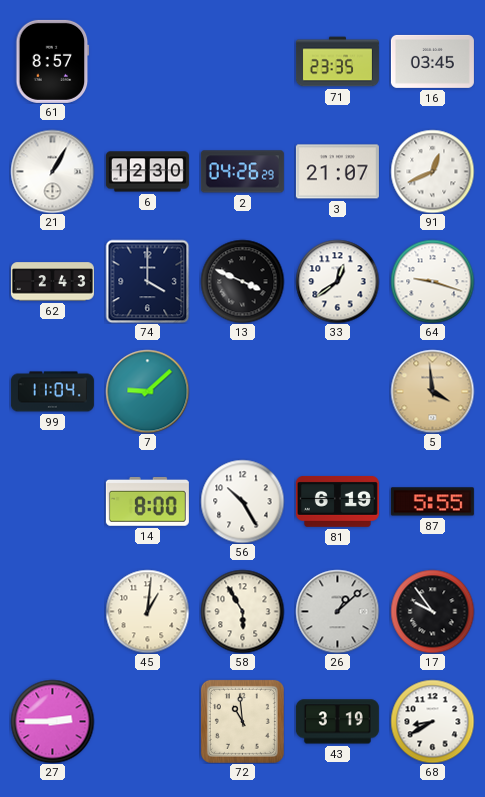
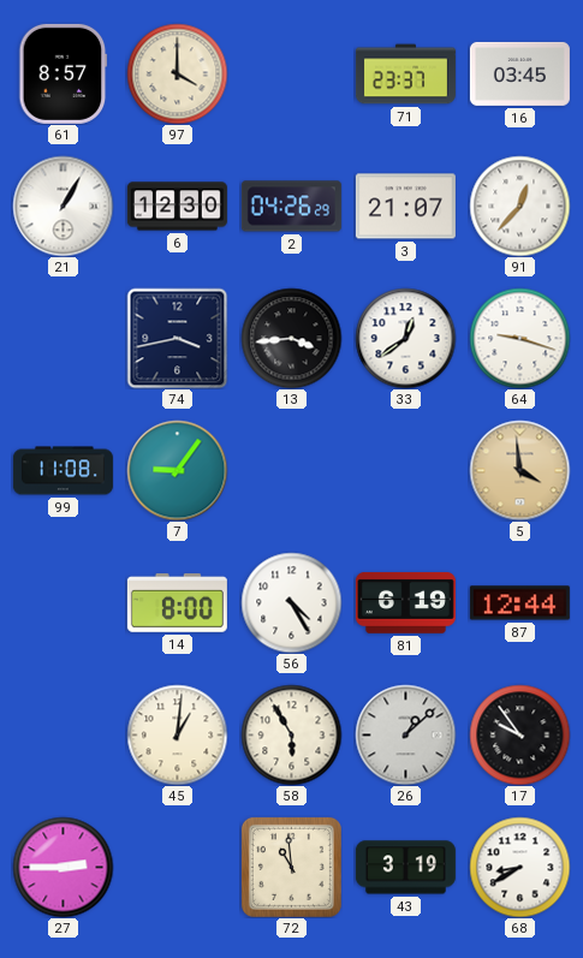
97: none -> 4:00
71: 23:35 -> 23:37
91: 12:41 -> 12:37
62: 2:43 -> none
74: 4:00 -> 3:43
13: 3:49 -> 3:44
99: 11:04 -> 11:08
7: 9:08 -> 9:06
56: 10:25 -> 4:25
87: 5:55 -> 12:44
